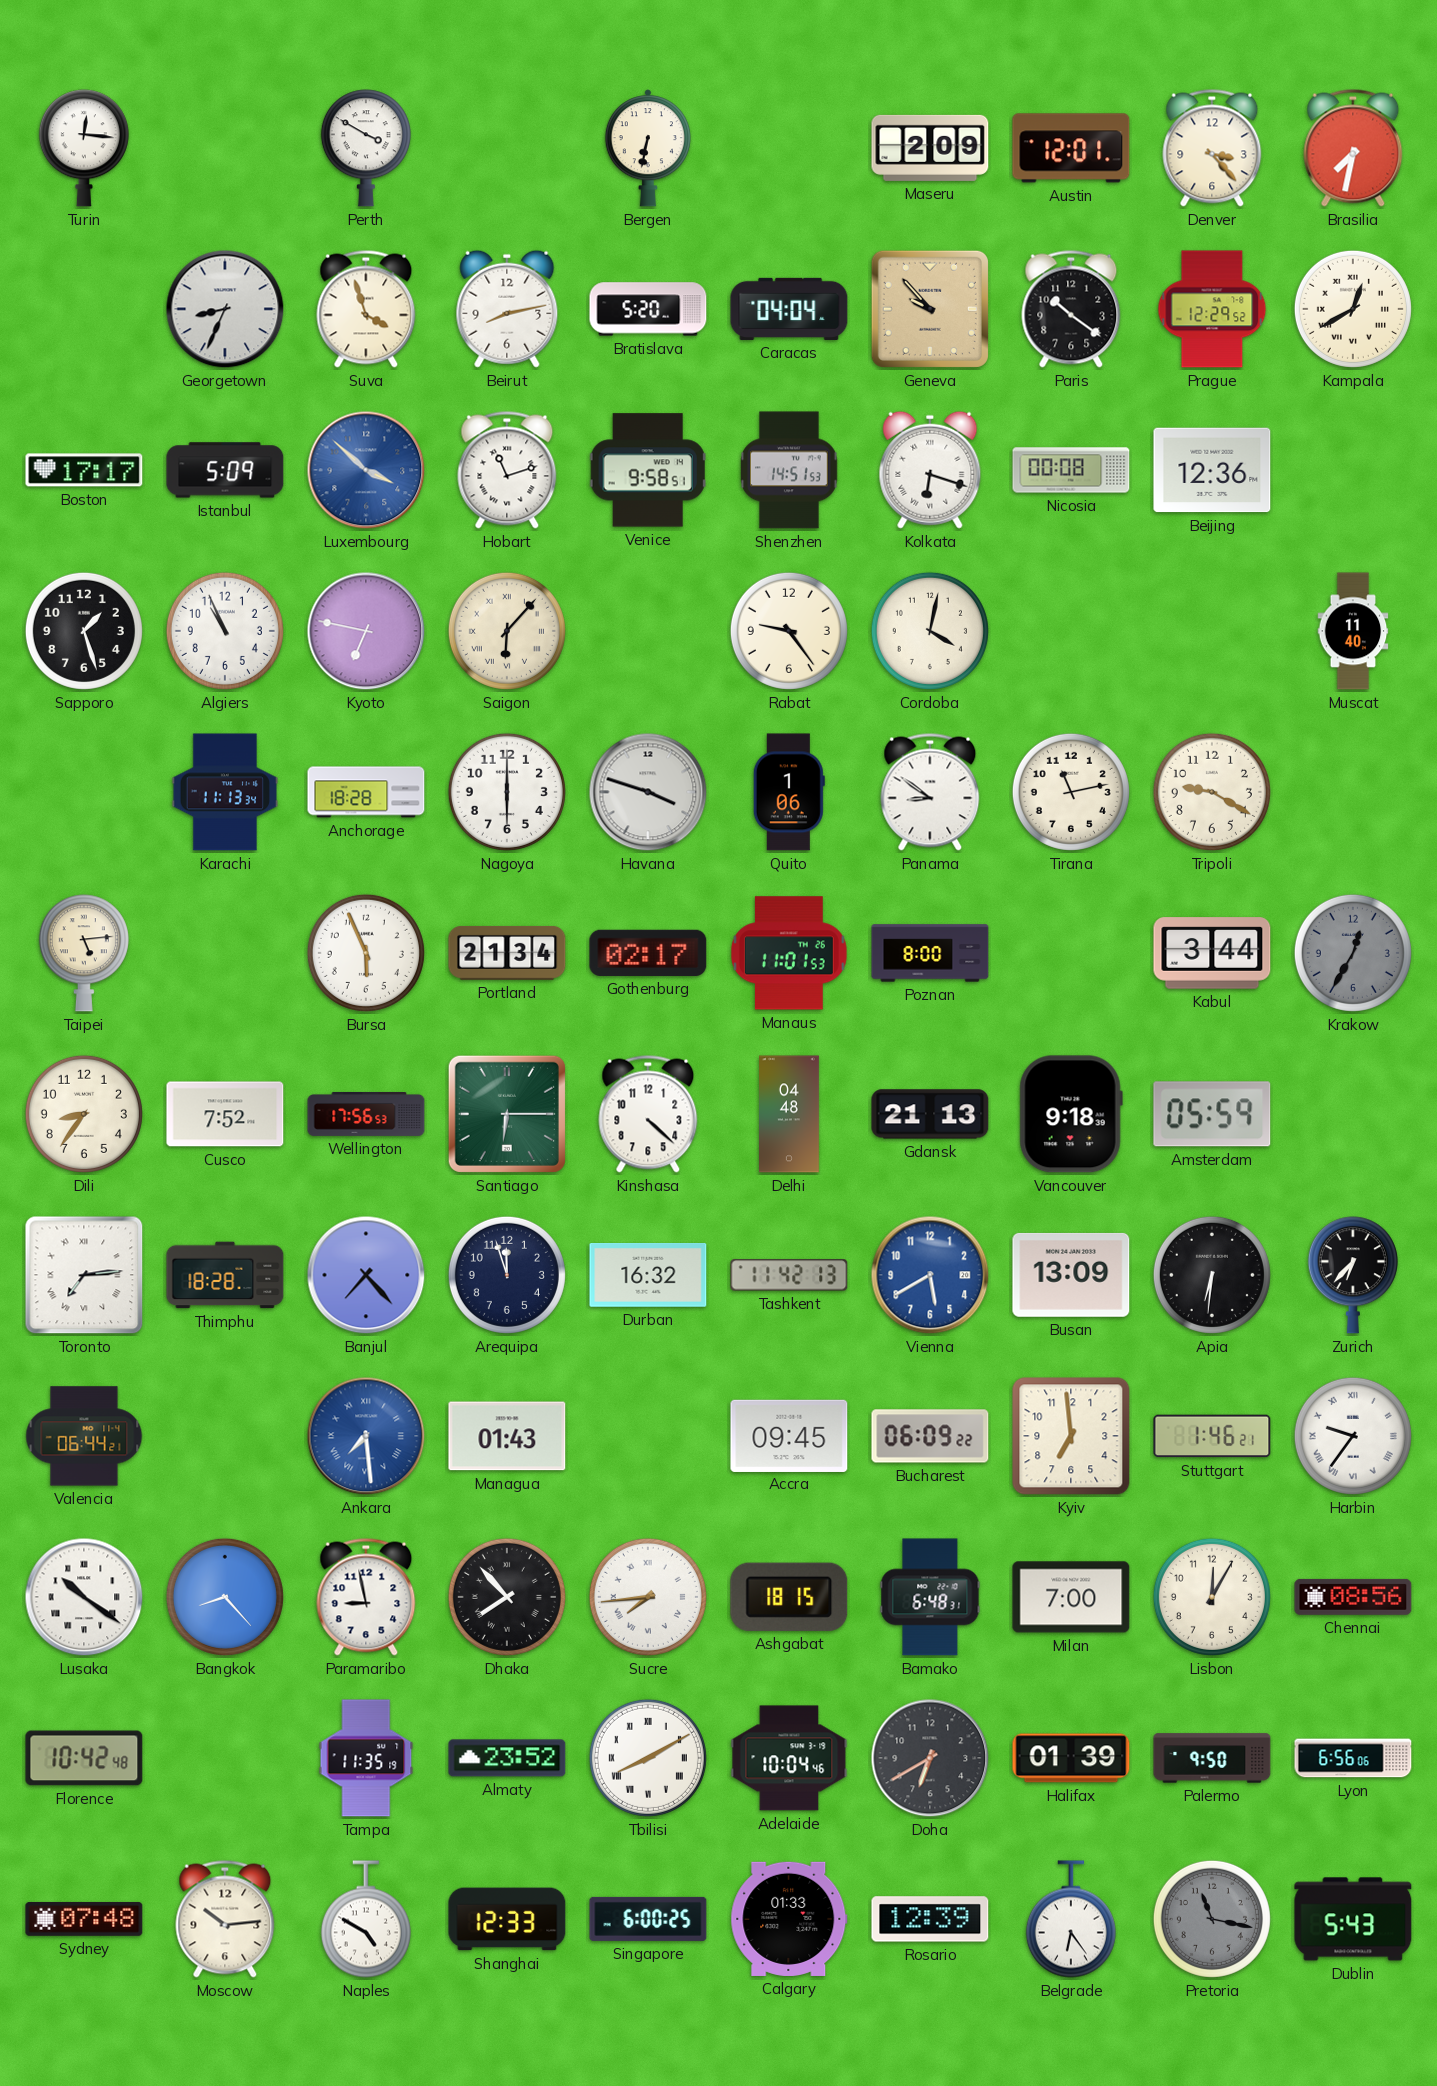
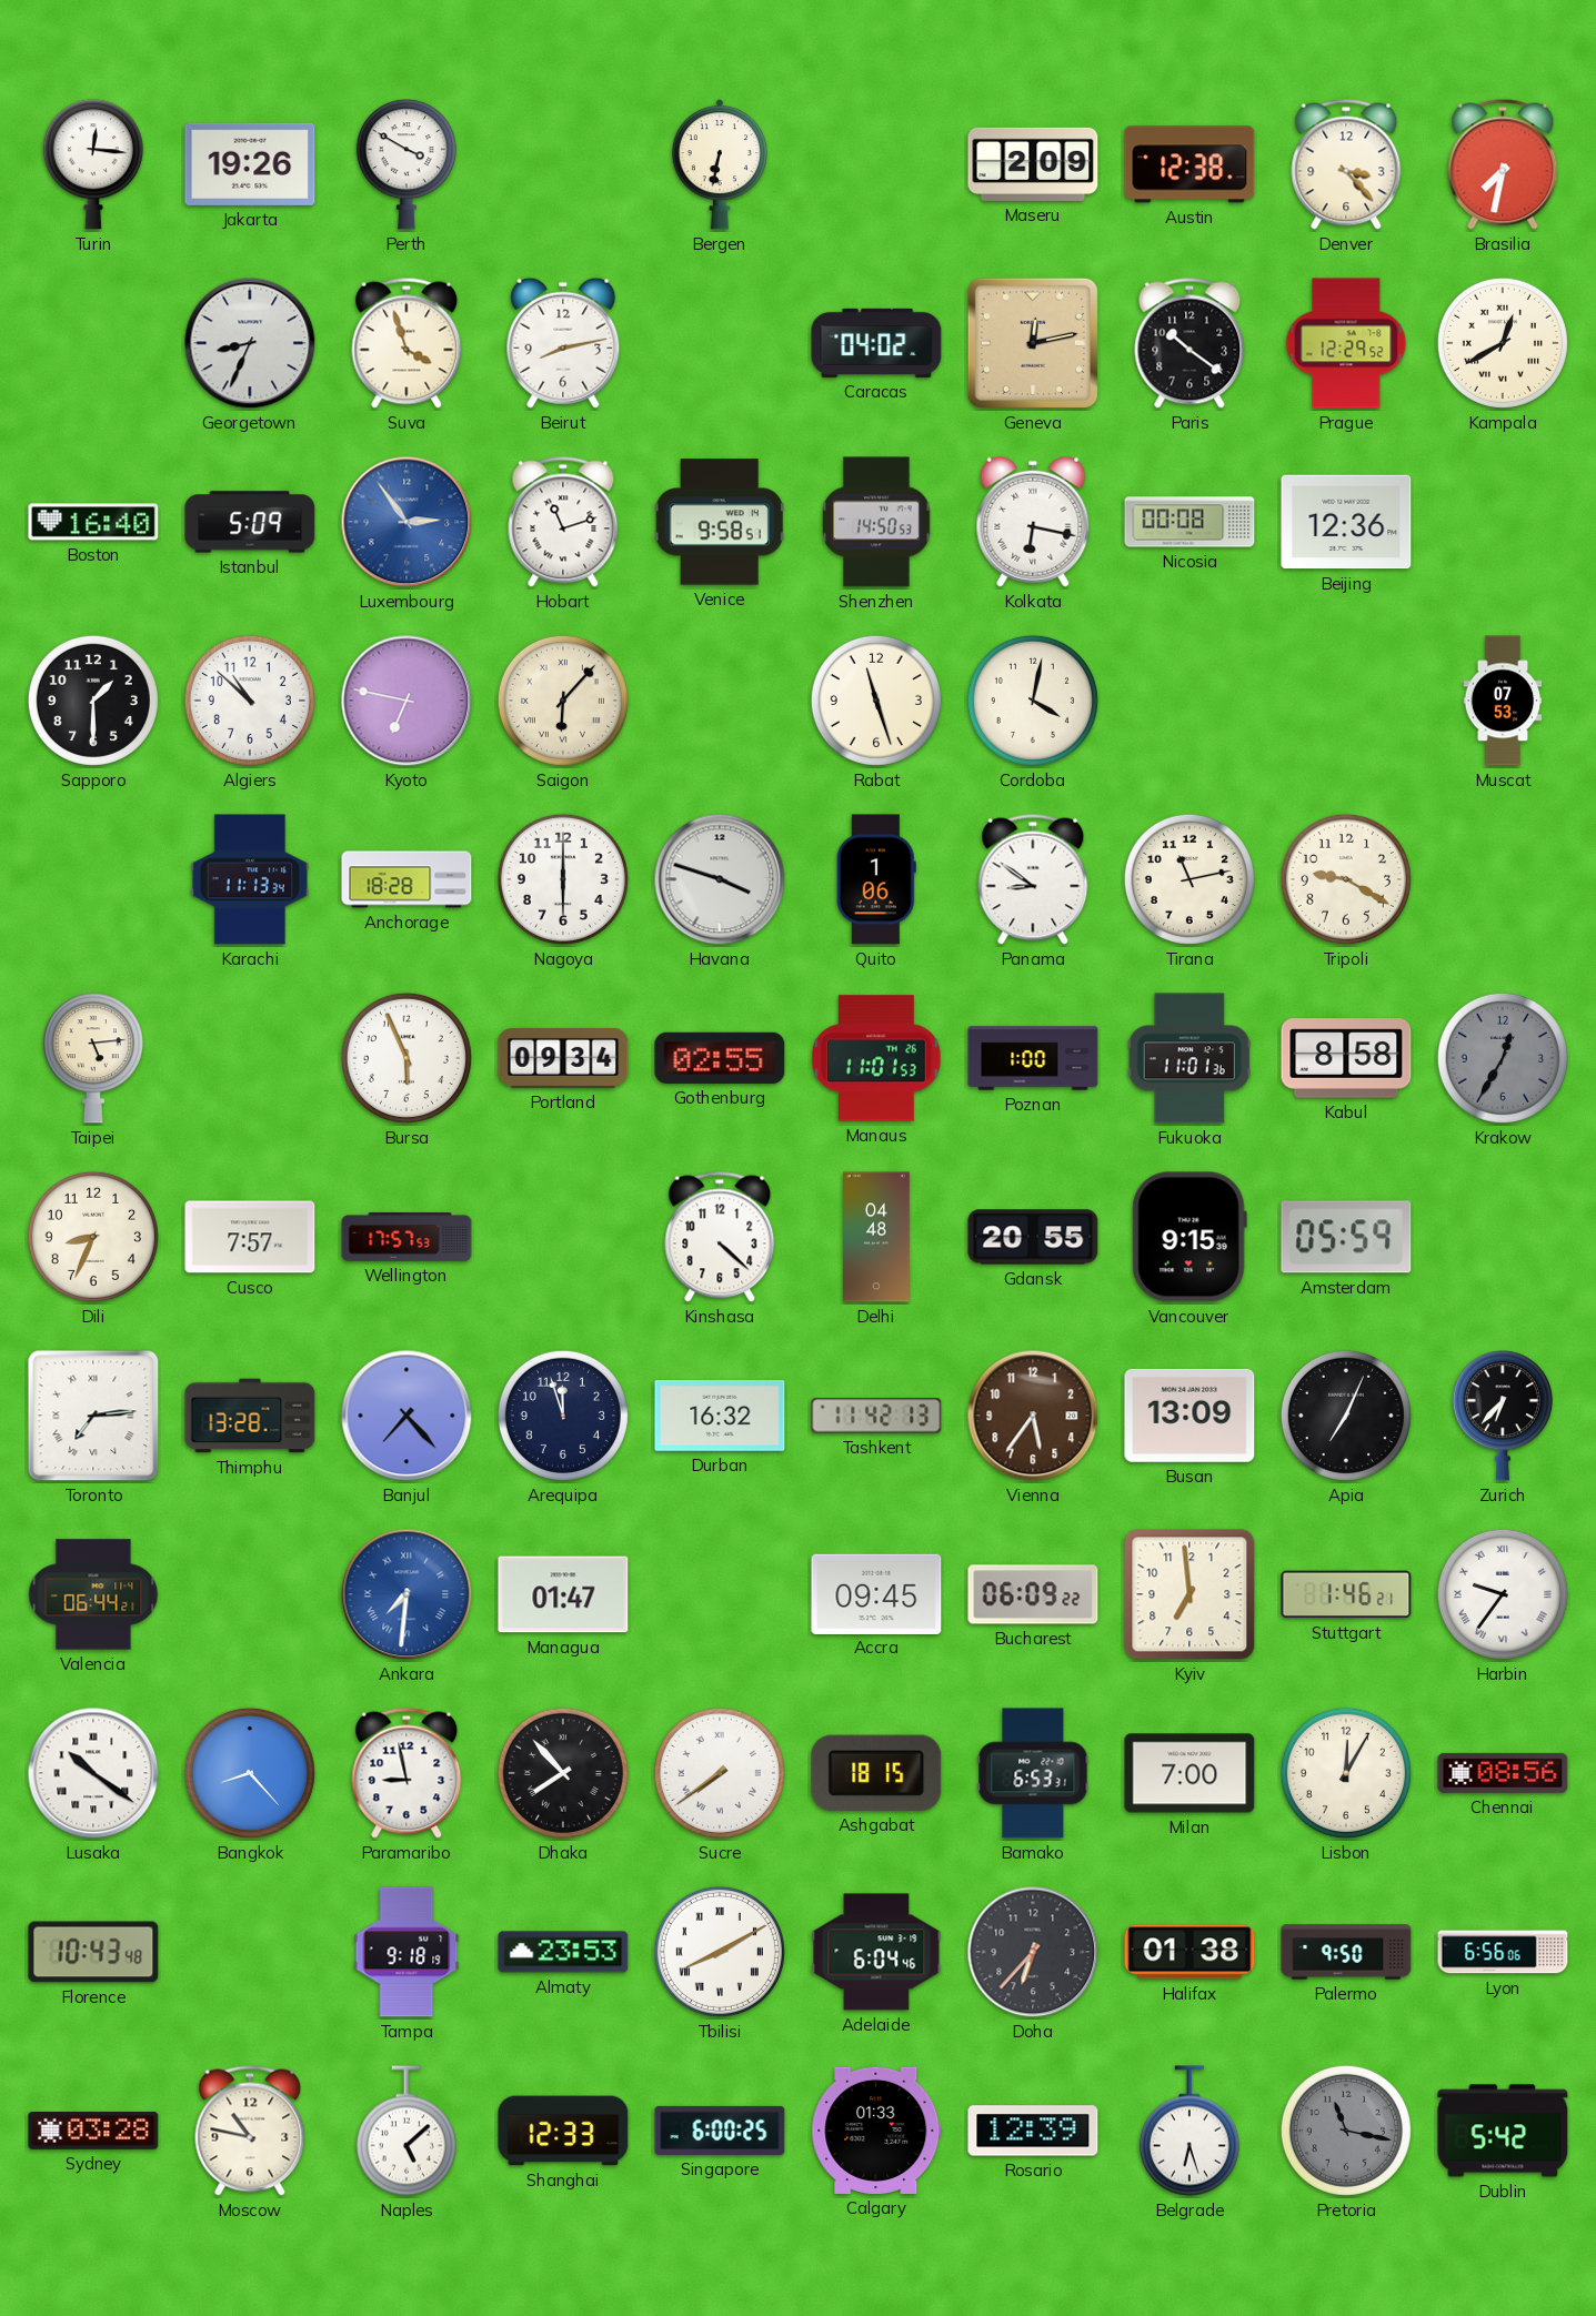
Jakarta: none -> 19:26
Austin: 12:01 -> 12:38
Bratislava: 5:20 -> none
Caracas: 04:04 -> 04:02
Geneva: 9:53 -> 12:13
Boston: 17:17 -> 16:40
Luxembourg: 3:52 -> 2:54
Shenzhen: 14:51 -> 14:50
Kolkata: 6:18 -> 6:17
Sapporo: 1:27 -> 1:30
Algiers: 10:56 -> 10:52
Rabat: 9:24 -> 11:27
Muscat: 11:40 -> 07:53
Portland: 21:34 -> 09:34
Gothenburg: 02:17 -> 02:55
Poznan: 8:00 -> 1:00
Fukuoka: none -> 11:01
Kabul: 3:44 -> 8:58
Dili: 8:36 -> 8:34
Cusco: 7:52 -> 7:57
Wellington: 17:56 -> 17:57
Santiago: 6:15 -> none
Gdansk: 21:13 -> 20:55
Vancouver: 9:18 -> 9:15
Thimphu: 18:28 -> 13:28
Vienna: 5:40 -> 5:36
Vienna dial: blue -> brown
Apia: 6:31 -> 7:04
Ankara: 7:29 -> 7:31
Managua: 01:43 -> 01:47
Sucre: 7:44 -> 7:39
Bamako: 6:48 -> 6:53
Florence: 10:42 -> 10:43
Tampa: 11:35 -> 9:18
Almaty: 23:52 -> 23:53
Adelaide: 10:04 -> 6:04
Doha: 6:40 -> 6:37
Halifax: 01:39 -> 01:38
Sydney: 07:48 -> 03:28
Moscow: 10:14 -> 10:47
Naples: 4:50 -> 5:08
Belgrade: 6:24 -> 6:27
Dublin: 5:43 -> 5:42
